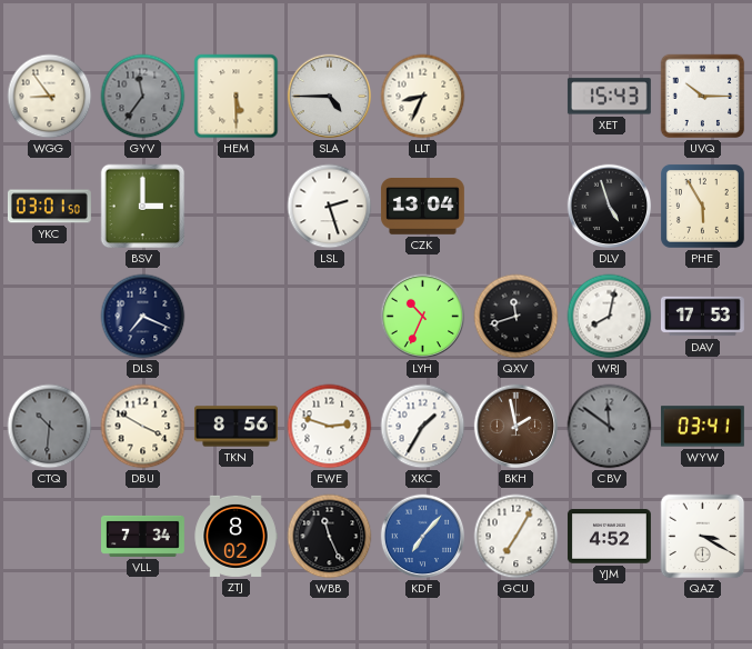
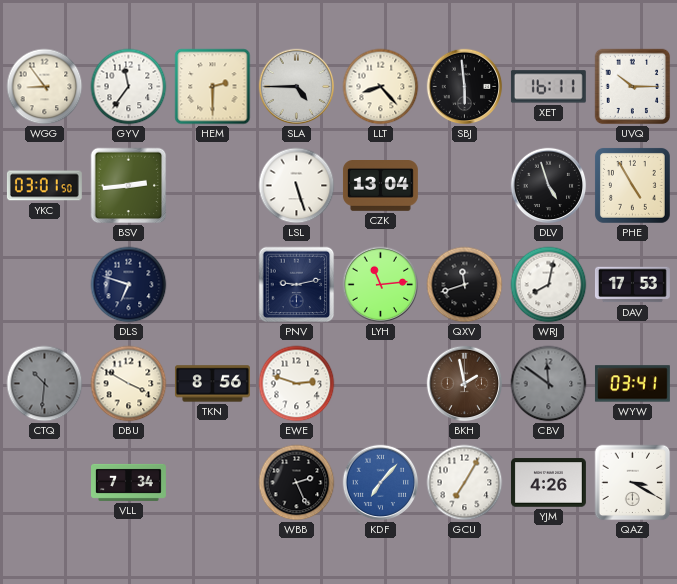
GYV dial: grey -> white
HEM: 5:30 -> 2:30
LLT: 8:34 -> 8:23
SBJ: none -> 5:59
XET: 15:43 -> 16:11
BSV: 3:00 -> 2:44
LSL: 2:27 -> 5:27
PHE: 5:55 -> 4:55
DLS: 7:19 -> 6:48
PNV: none -> 9:13
LYH: 10:34 -> 11:14
XKC: 1:35 -> none
ZTJ: 8:02 -> none
WBB: 11:26 -> 2:26
YJM: 4:52 -> 4:26
